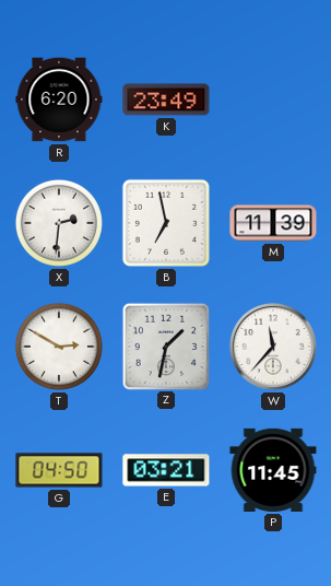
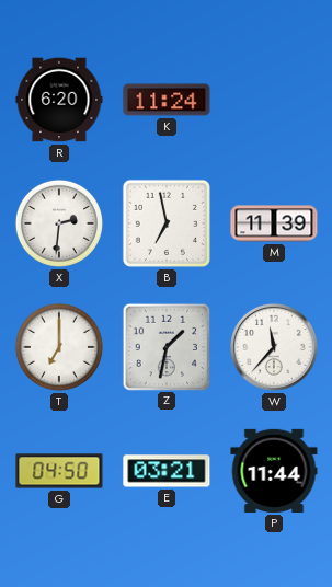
K: 23:49 -> 11:24
T: 2:50 -> 7:00
P: 11:45 -> 11:44
